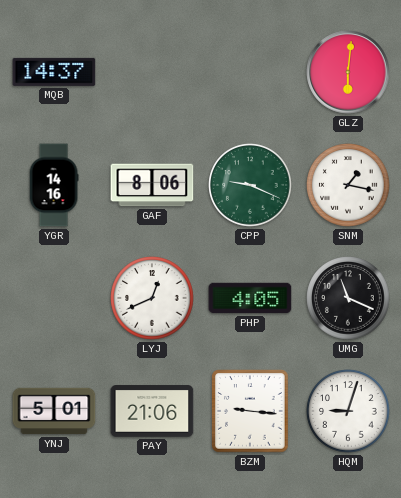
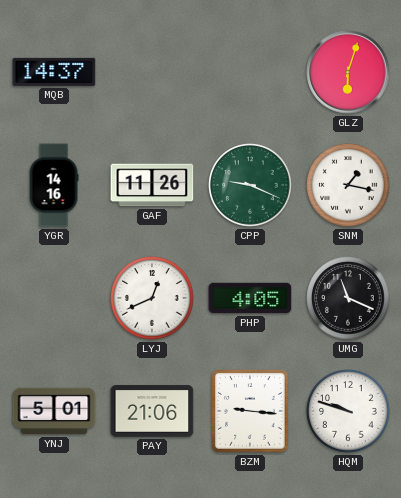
GLZ: 6:01 -> 6:03
GAF: 8:06 -> 11:26
HQM: 9:03 -> 9:48
